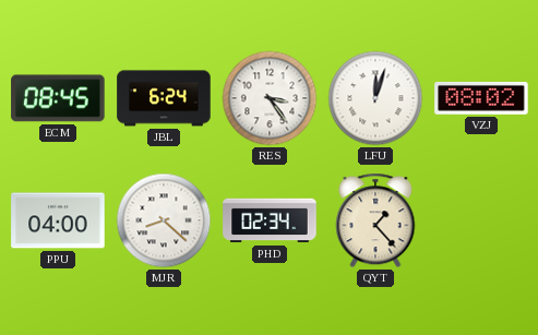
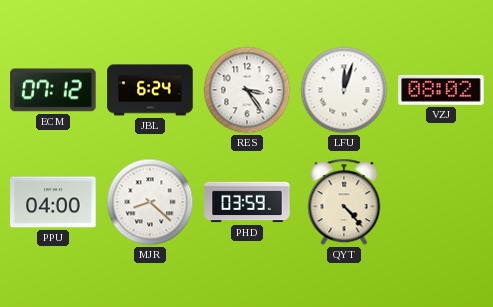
ECM: 08:45 -> 07:12
PHD: 02:34 -> 03:59
QYT: 1:23 -> 4:23
